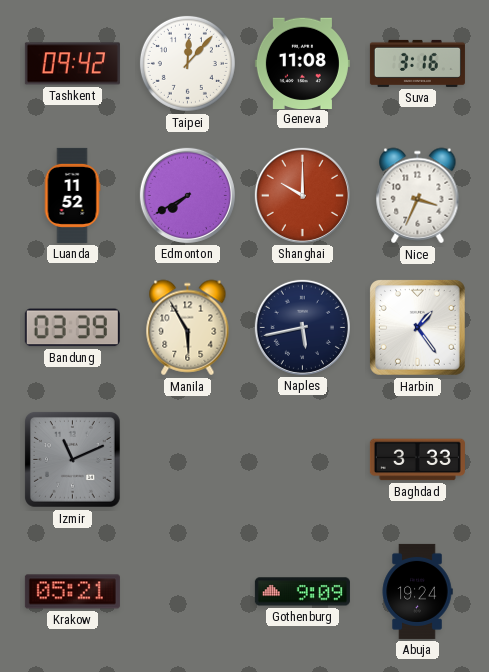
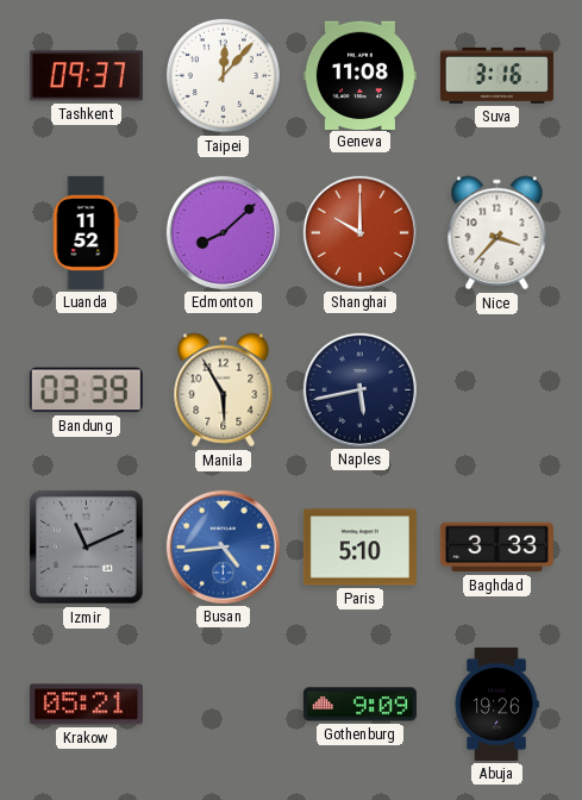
Tashkent: 09:42 -> 09:37
Edmonton: 7:40 -> 8:08
Nice: 3:34 -> 3:37
Harbin: 1:24 -> none
Busan: none -> 4:44
Paris: none -> 5:10
Abuja: 19:24 -> 19:26
